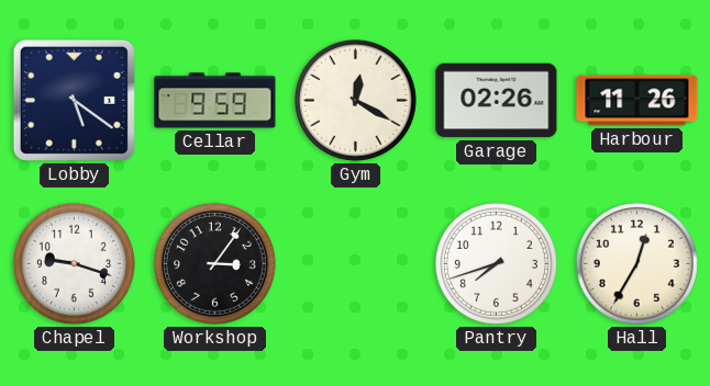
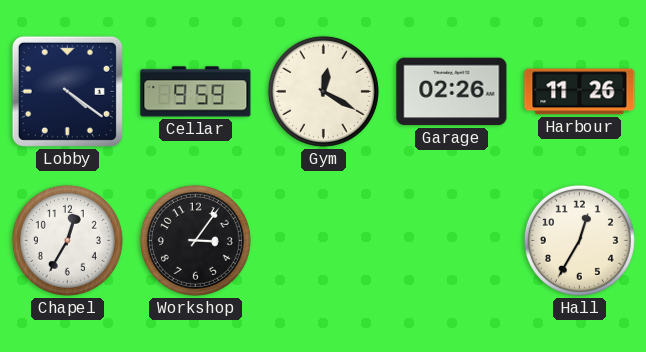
Lobby: 5:21 -> 4:21
Chapel: 9:18 -> 12:35
Pantry: 7:42 -> none
